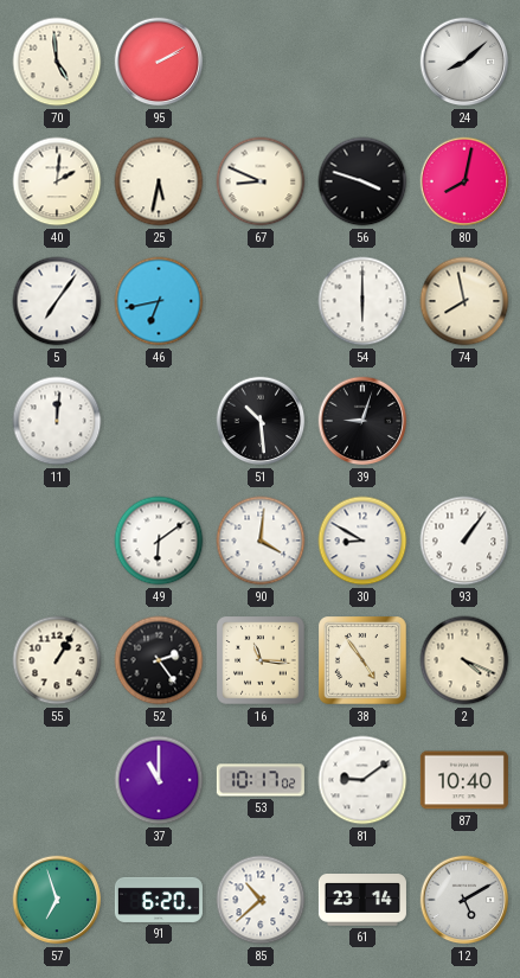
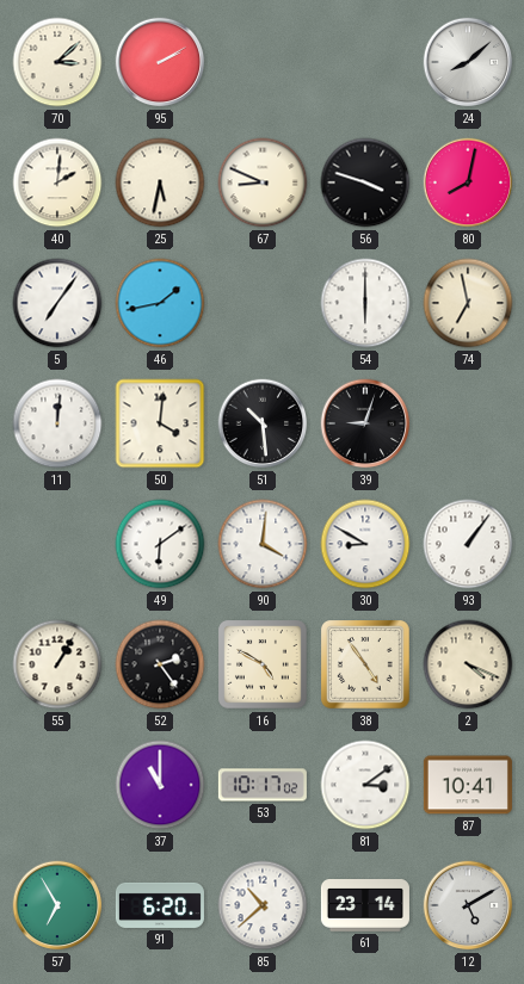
70: 4:59 -> 3:08
46: 6:43 -> 1:43
74: 7:58 -> 6:58
50: none -> 4:01
16: 11:16 -> 4:50
81: 9:09 -> 3:09
87: 10:40 -> 10:41
57: 6:57 -> 6:55
